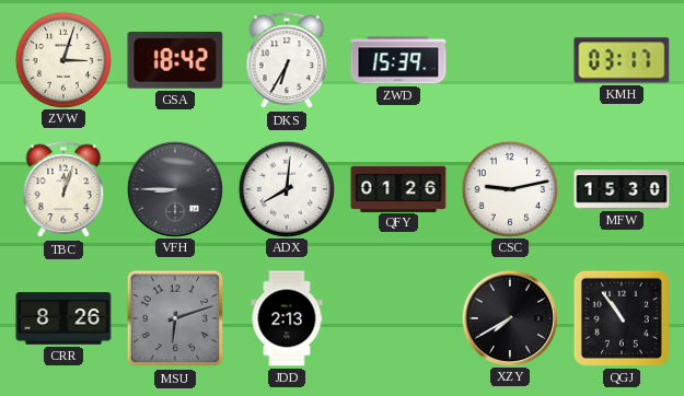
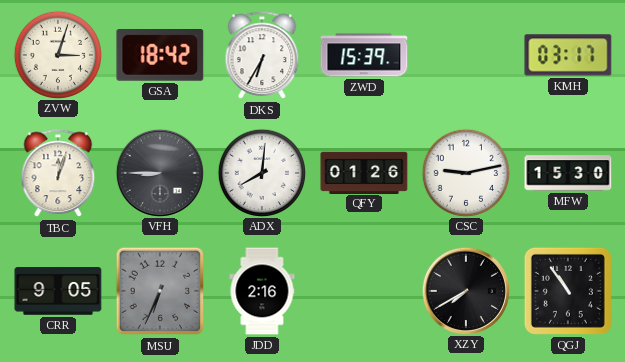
CRR: 8:26 -> 9:05
MSU: 6:12 -> 6:34
JDD: 2:13 -> 2:16
